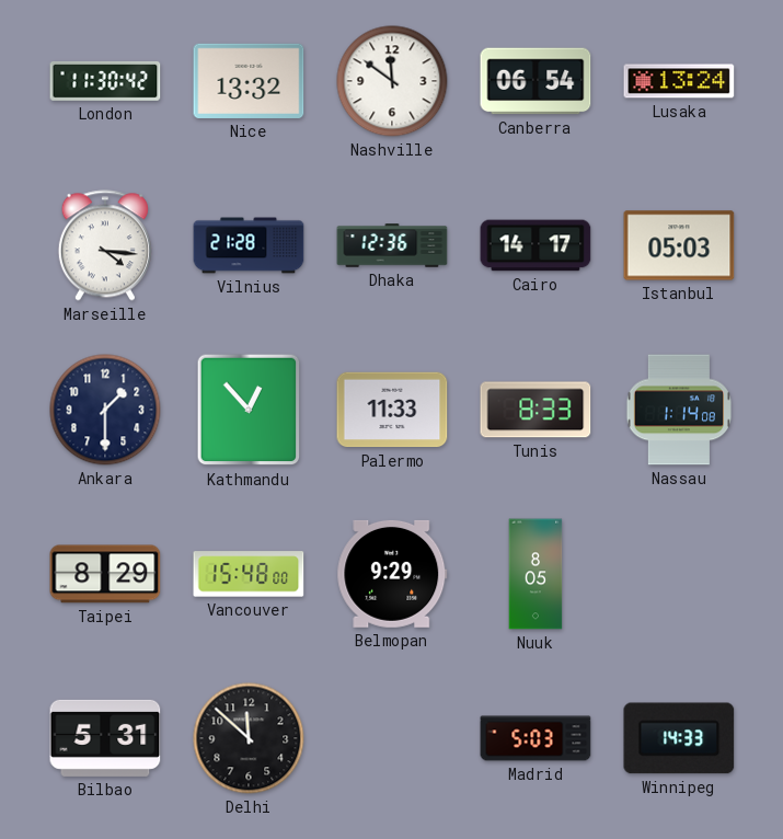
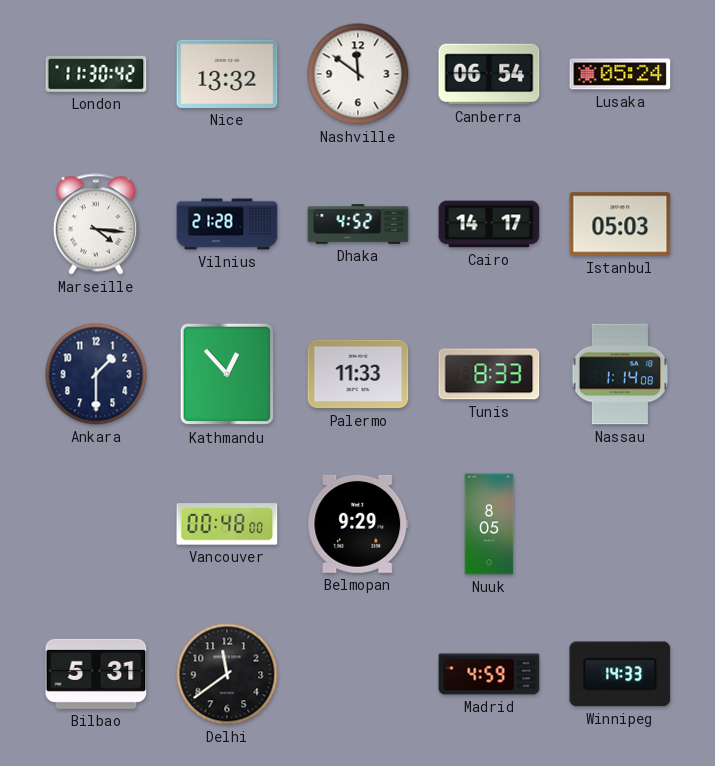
Lusaka: 13:24 -> 05:24
Dhaka: 12:36 -> 4:52
Taipei: 8:29 -> none
Vancouver: 15:48 -> 00:48
Delhi: 11:52 -> 11:39
Madrid: 5:03 -> 4:59
